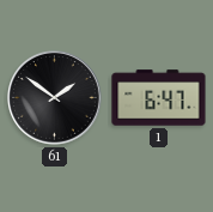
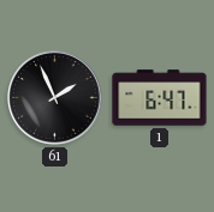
61: 1:51 -> 1:56
